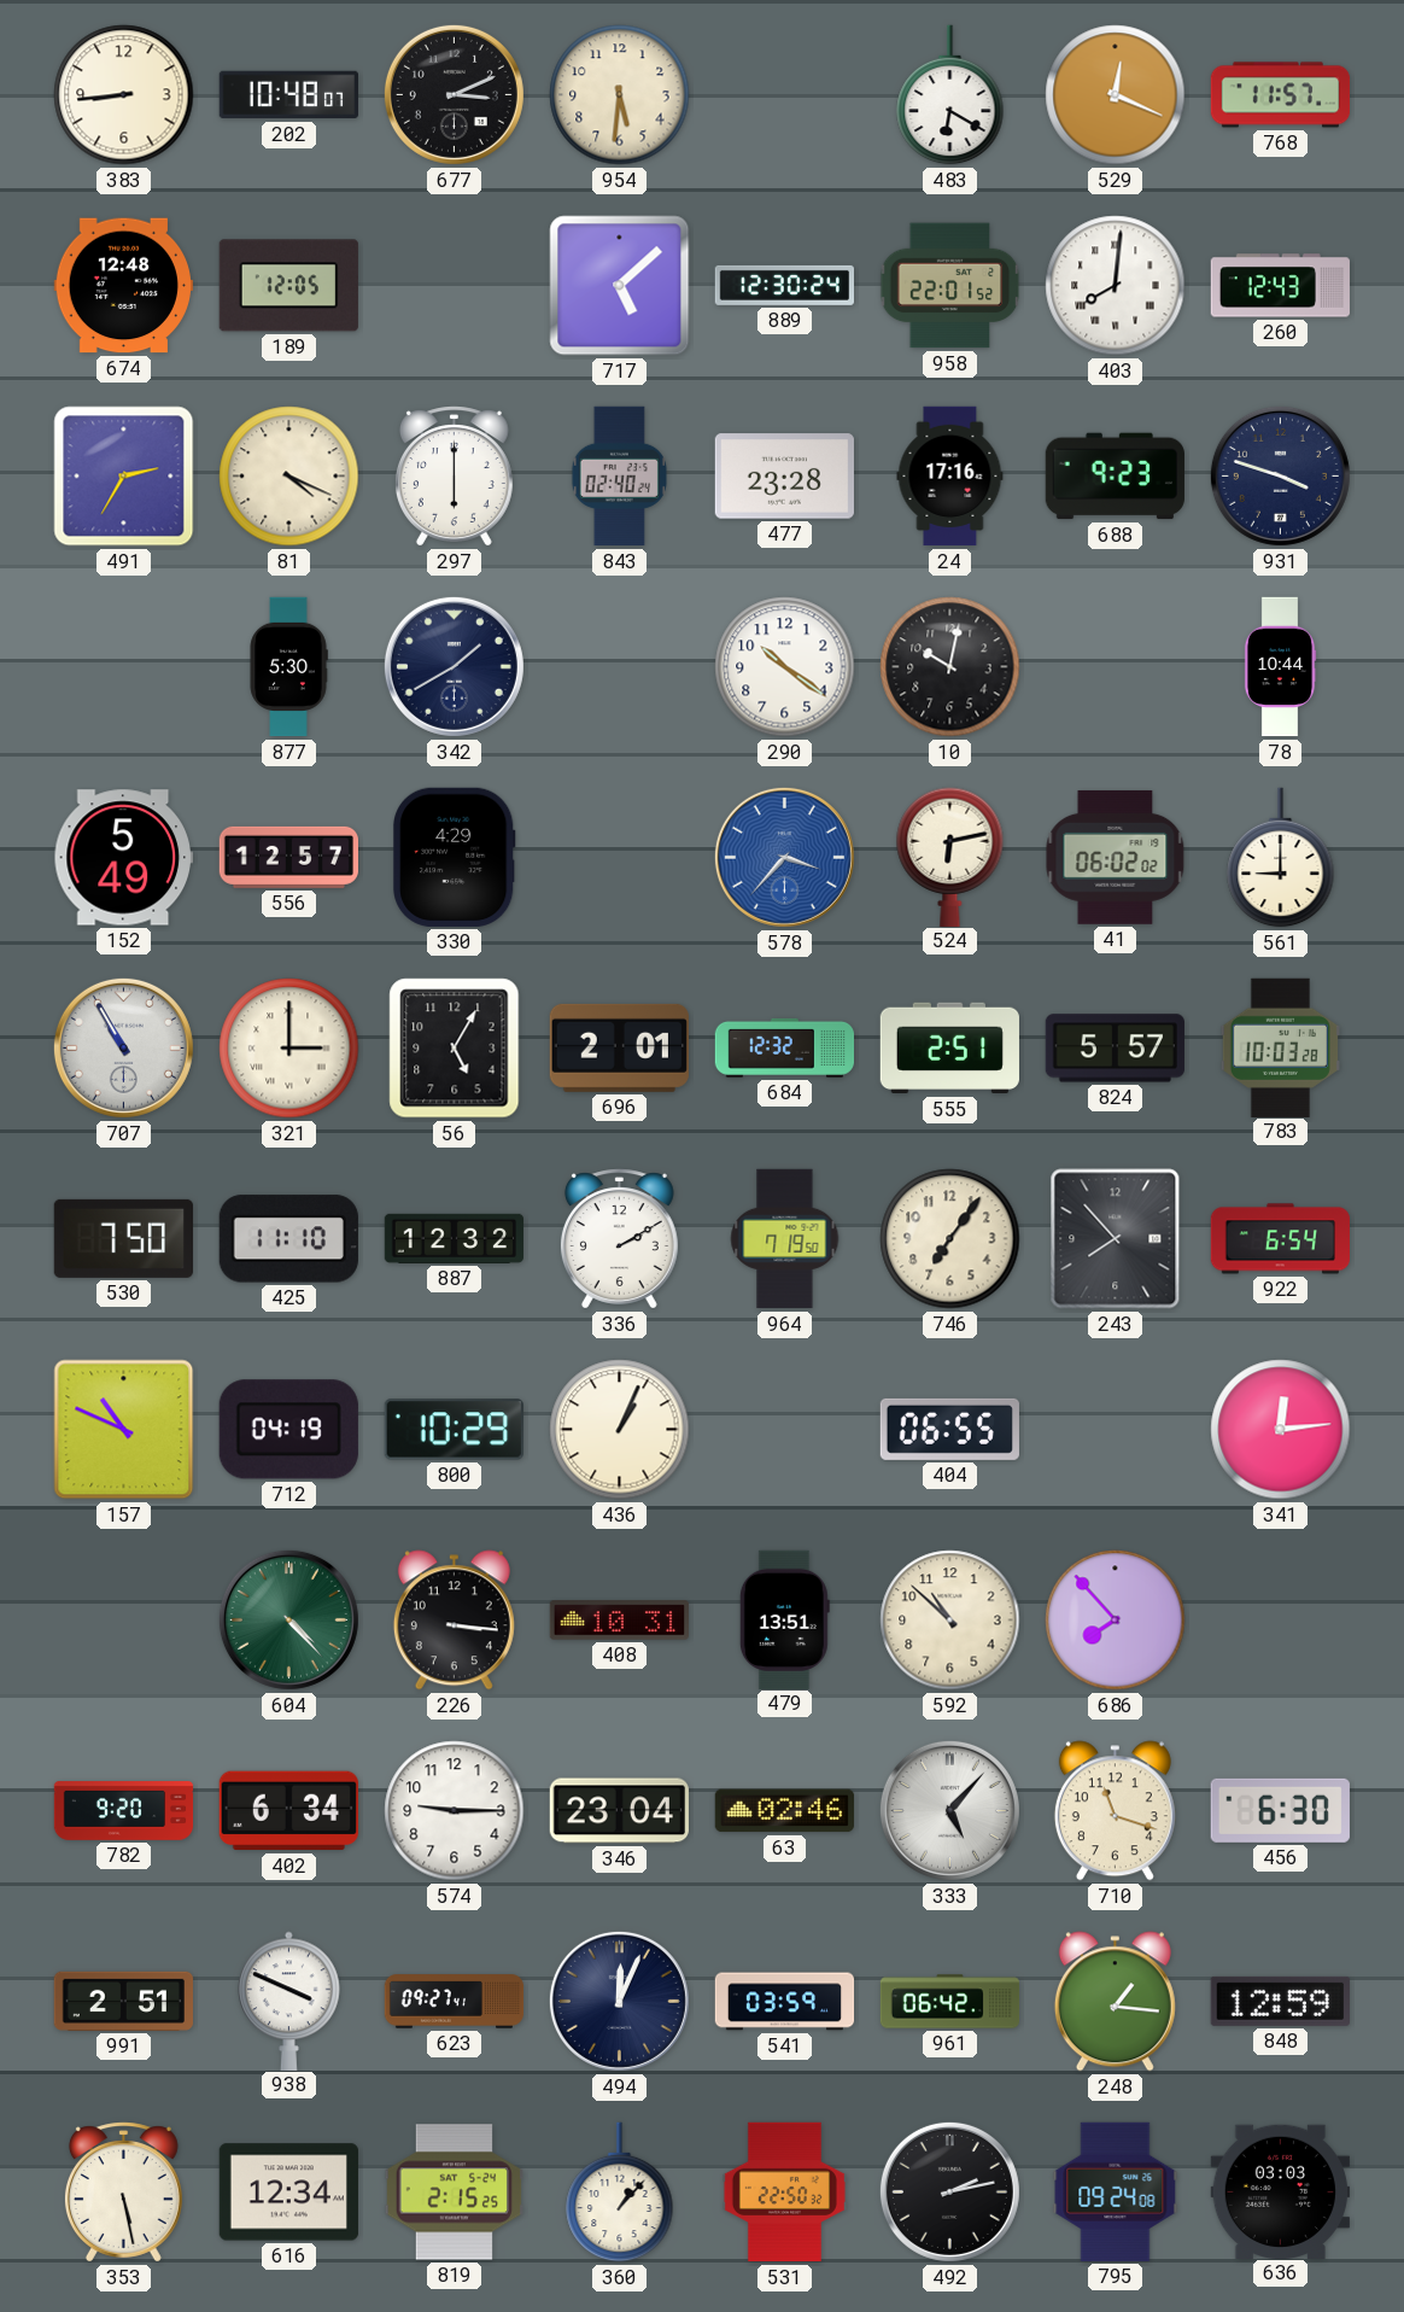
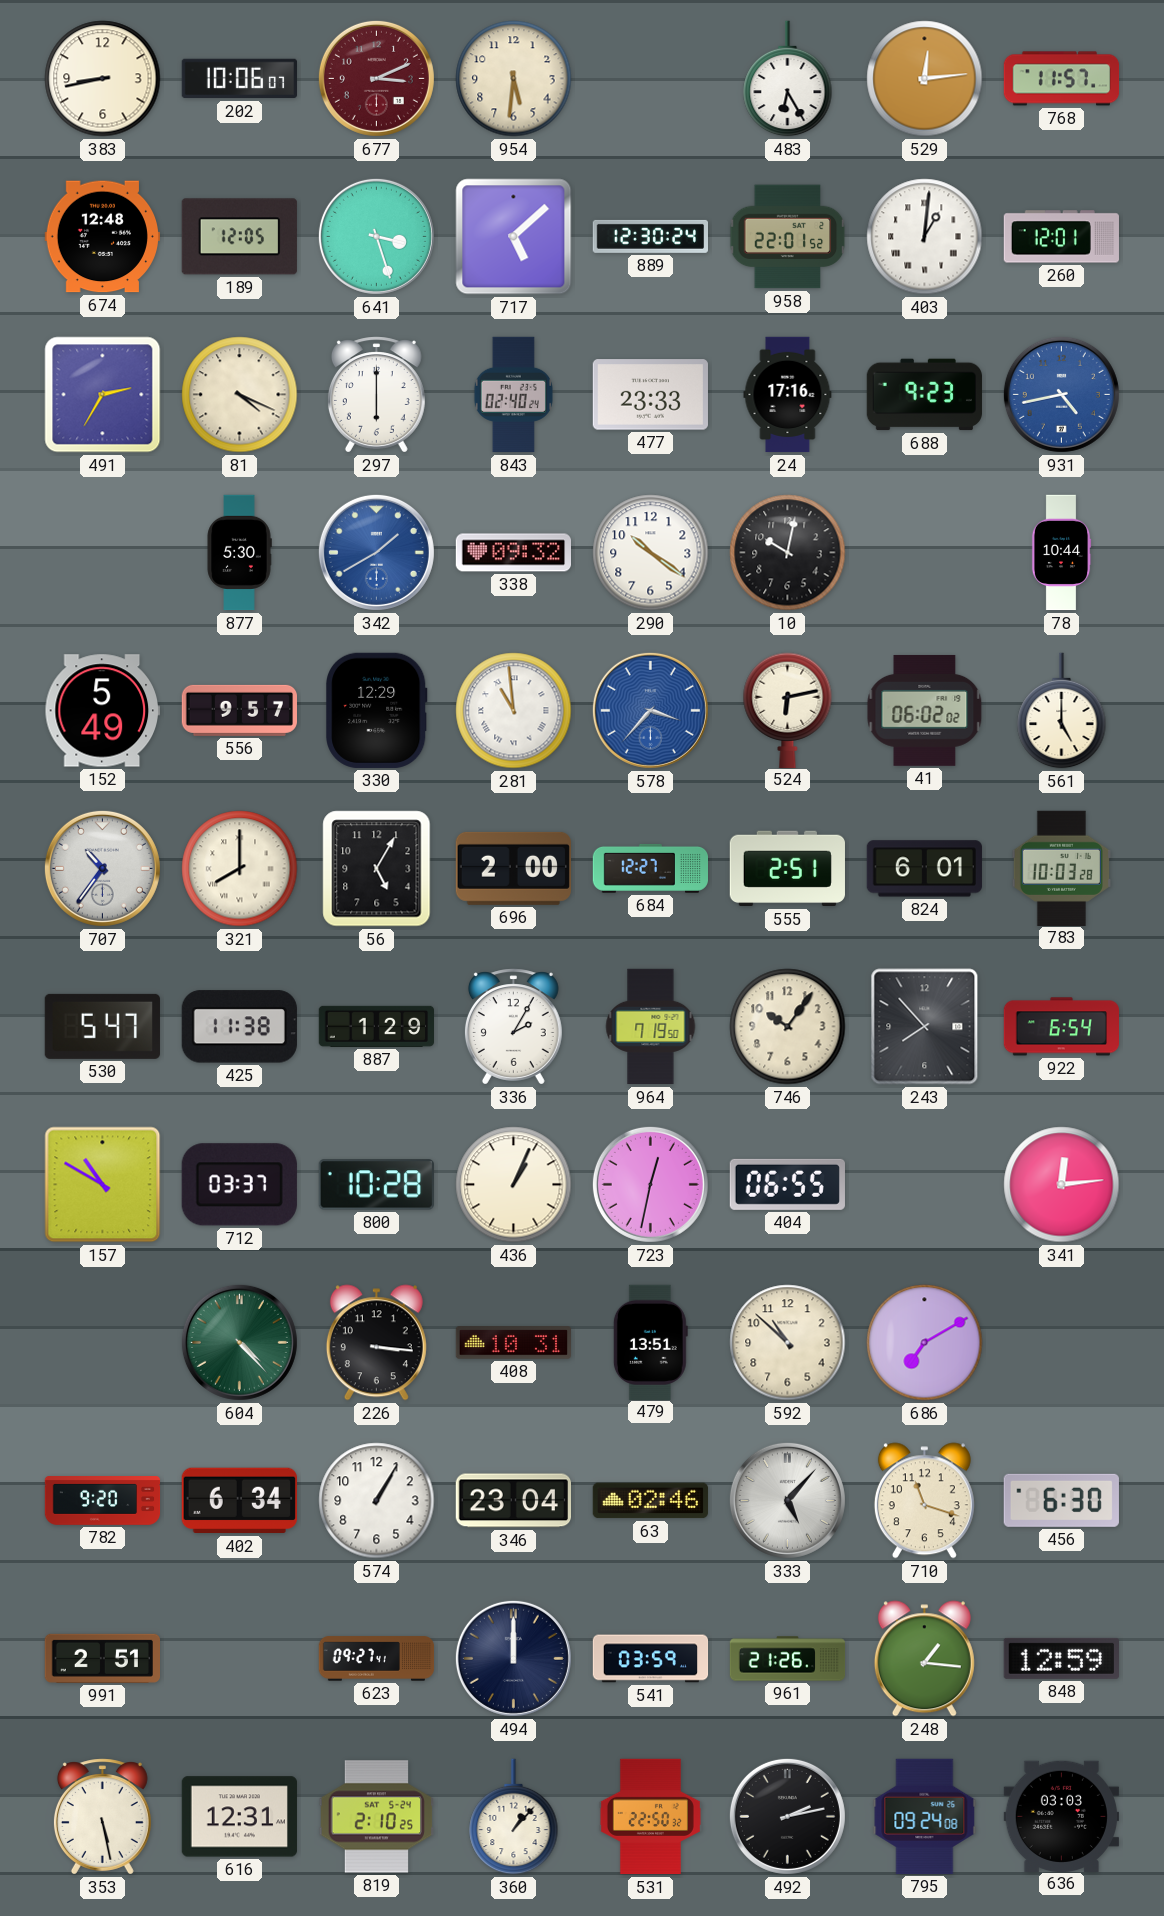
383: 8:44 -> 8:43
202: 10:48 -> 10:06
677 dial: black -> burgundy
483: 6:20 -> 6:25
529: 12:19 -> 12:14
641: none -> 3:27
403: 8:01 -> 1:01
260: 12:43 -> 12:01
477: 23:28 -> 23:33
931: 3:48 -> 4:43
931 dial: navy -> blue
342 dial: navy -> blue
338: none -> 09:32
556: 12:57 -> 9:57
330: 4:29 -> 12:29
281: none -> 10:59
561: 9:00 -> 5:00
707: 10:55 -> 10:36
321: 3:00 -> 8:00
696: 2:01 -> 2:00
684: 12:32 -> 12:27
824: 5:57 -> 6:01
530: 7:50 -> 5:47
425: 11:10 -> 11:38
887: 12:32 -> 1:29
336: 2:10 -> 2:05
746: 7:06 -> 10:06
157: 10:49 -> 10:50
712: 04:19 -> 03:37
800: 10:29 -> 10:28
723: none -> 12:32
686: 7:53 -> 7:10
574: 9:15 -> 1:05
938: 3:49 -> none
494: 12:04 -> 12:00
961: 06:42 -> 21:26
616: 12:34 -> 12:31
819: 2:15 -> 2:10
